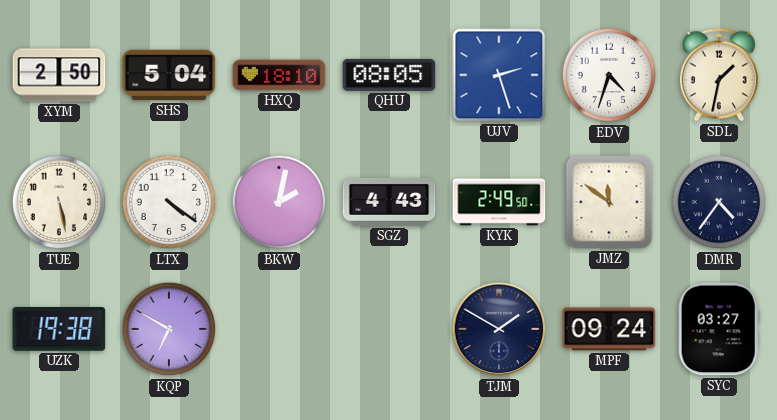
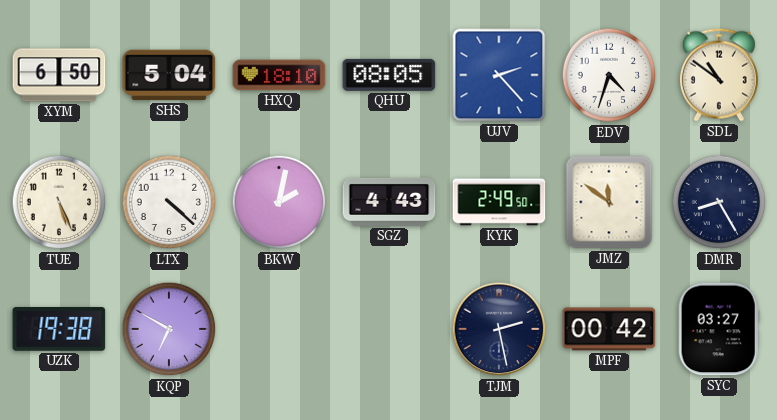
XYM: 2:50 -> 6:50
UJV: 2:27 -> 2:23
SDL: 1:32 -> 10:51
TUE: 5:28 -> 5:26
LTX: 4:21 -> 4:22
DMR: 4:36 -> 8:25
TJM: 1:50 -> 2:28
MPF: 09:24 -> 00:42
